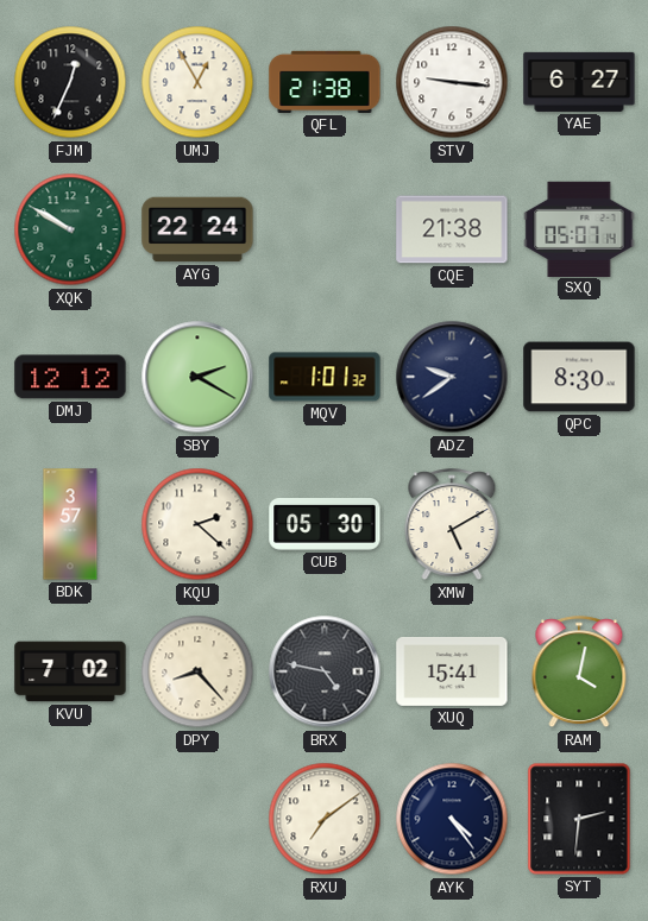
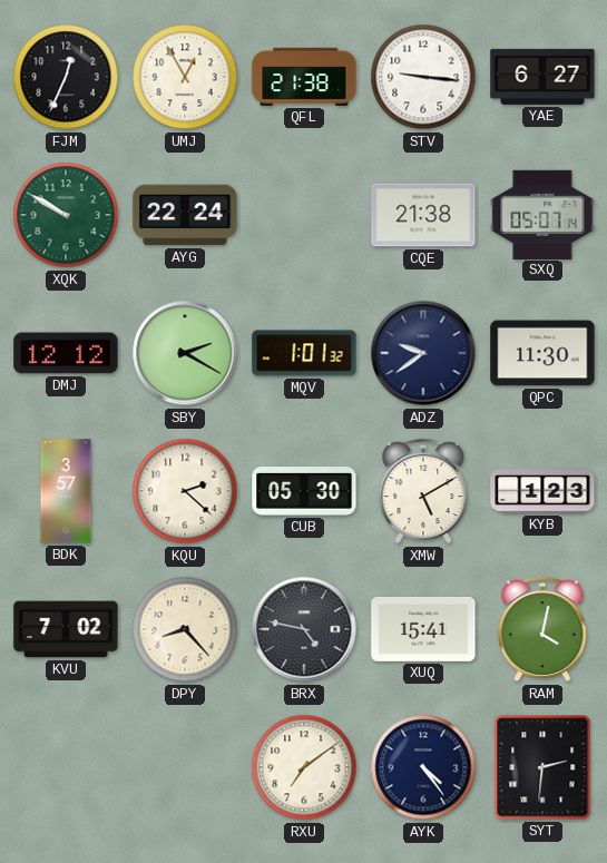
QPC: 8:30 -> 11:30
KYB: none -> 1:23
